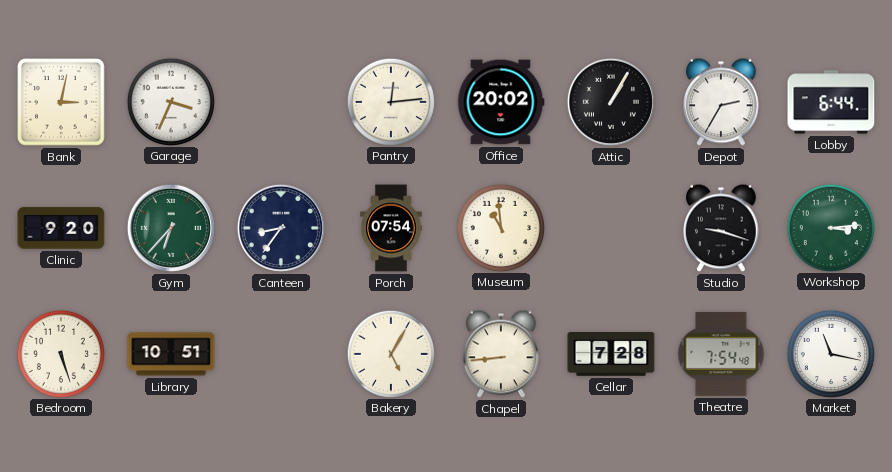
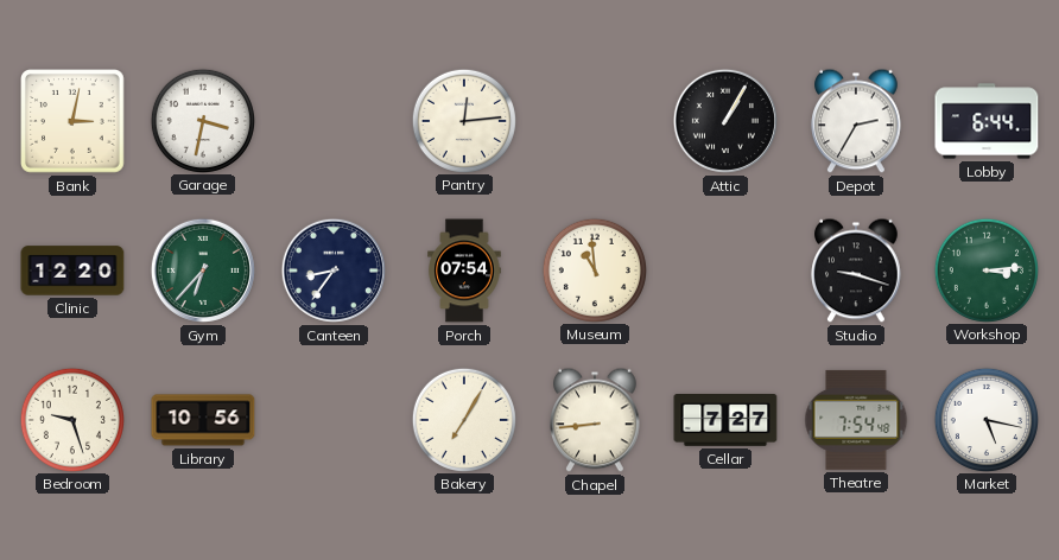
Garage: 3:34 -> 3:32
Office: 20:02 -> none
Clinic: 9:20 -> 12:20
Bedroom: 5:27 -> 9:27
Library: 10:51 -> 10:56
Bakery: 5:05 -> 7:05
Cellar: 7:28 -> 7:27
Market: 11:17 -> 5:17
